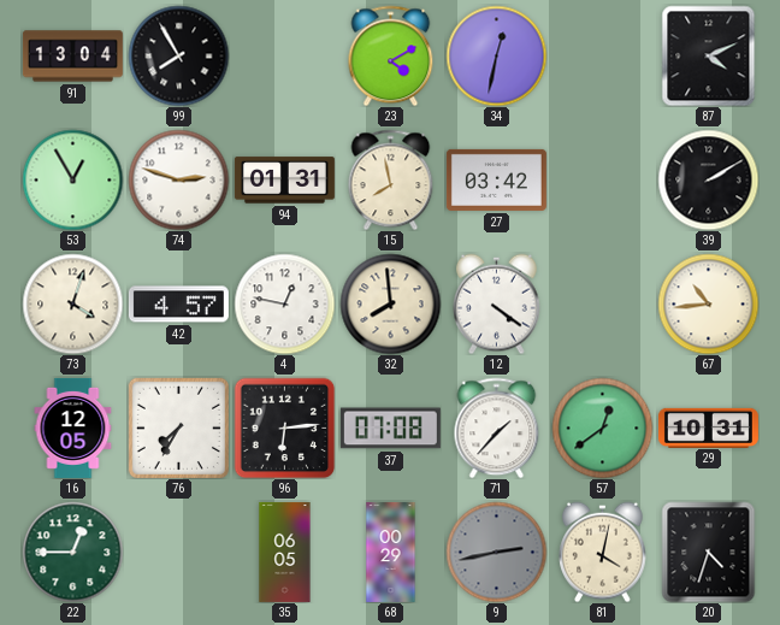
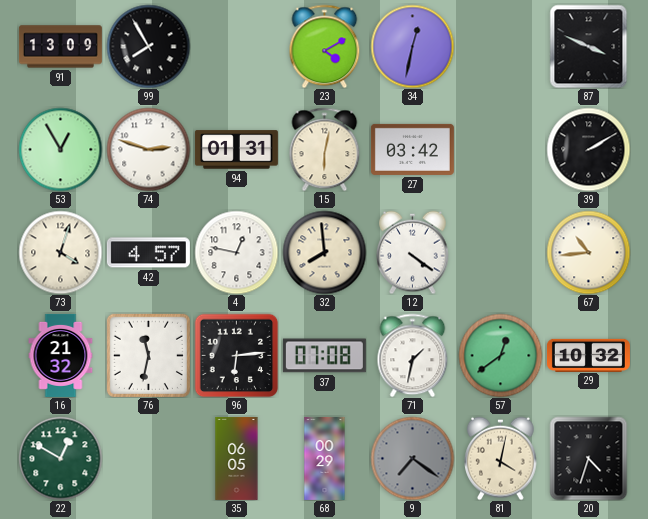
91: 13:04 -> 13:09
87: 4:11 -> 3:49
15: 7:58 -> 6:02
16: 12:05 -> 21:32
76: 7:35 -> 11:32
71: 1:37 -> 1:32
29: 10:31 -> 10:32
22: 12:45 -> 12:50
9: 2:43 -> 7:21
